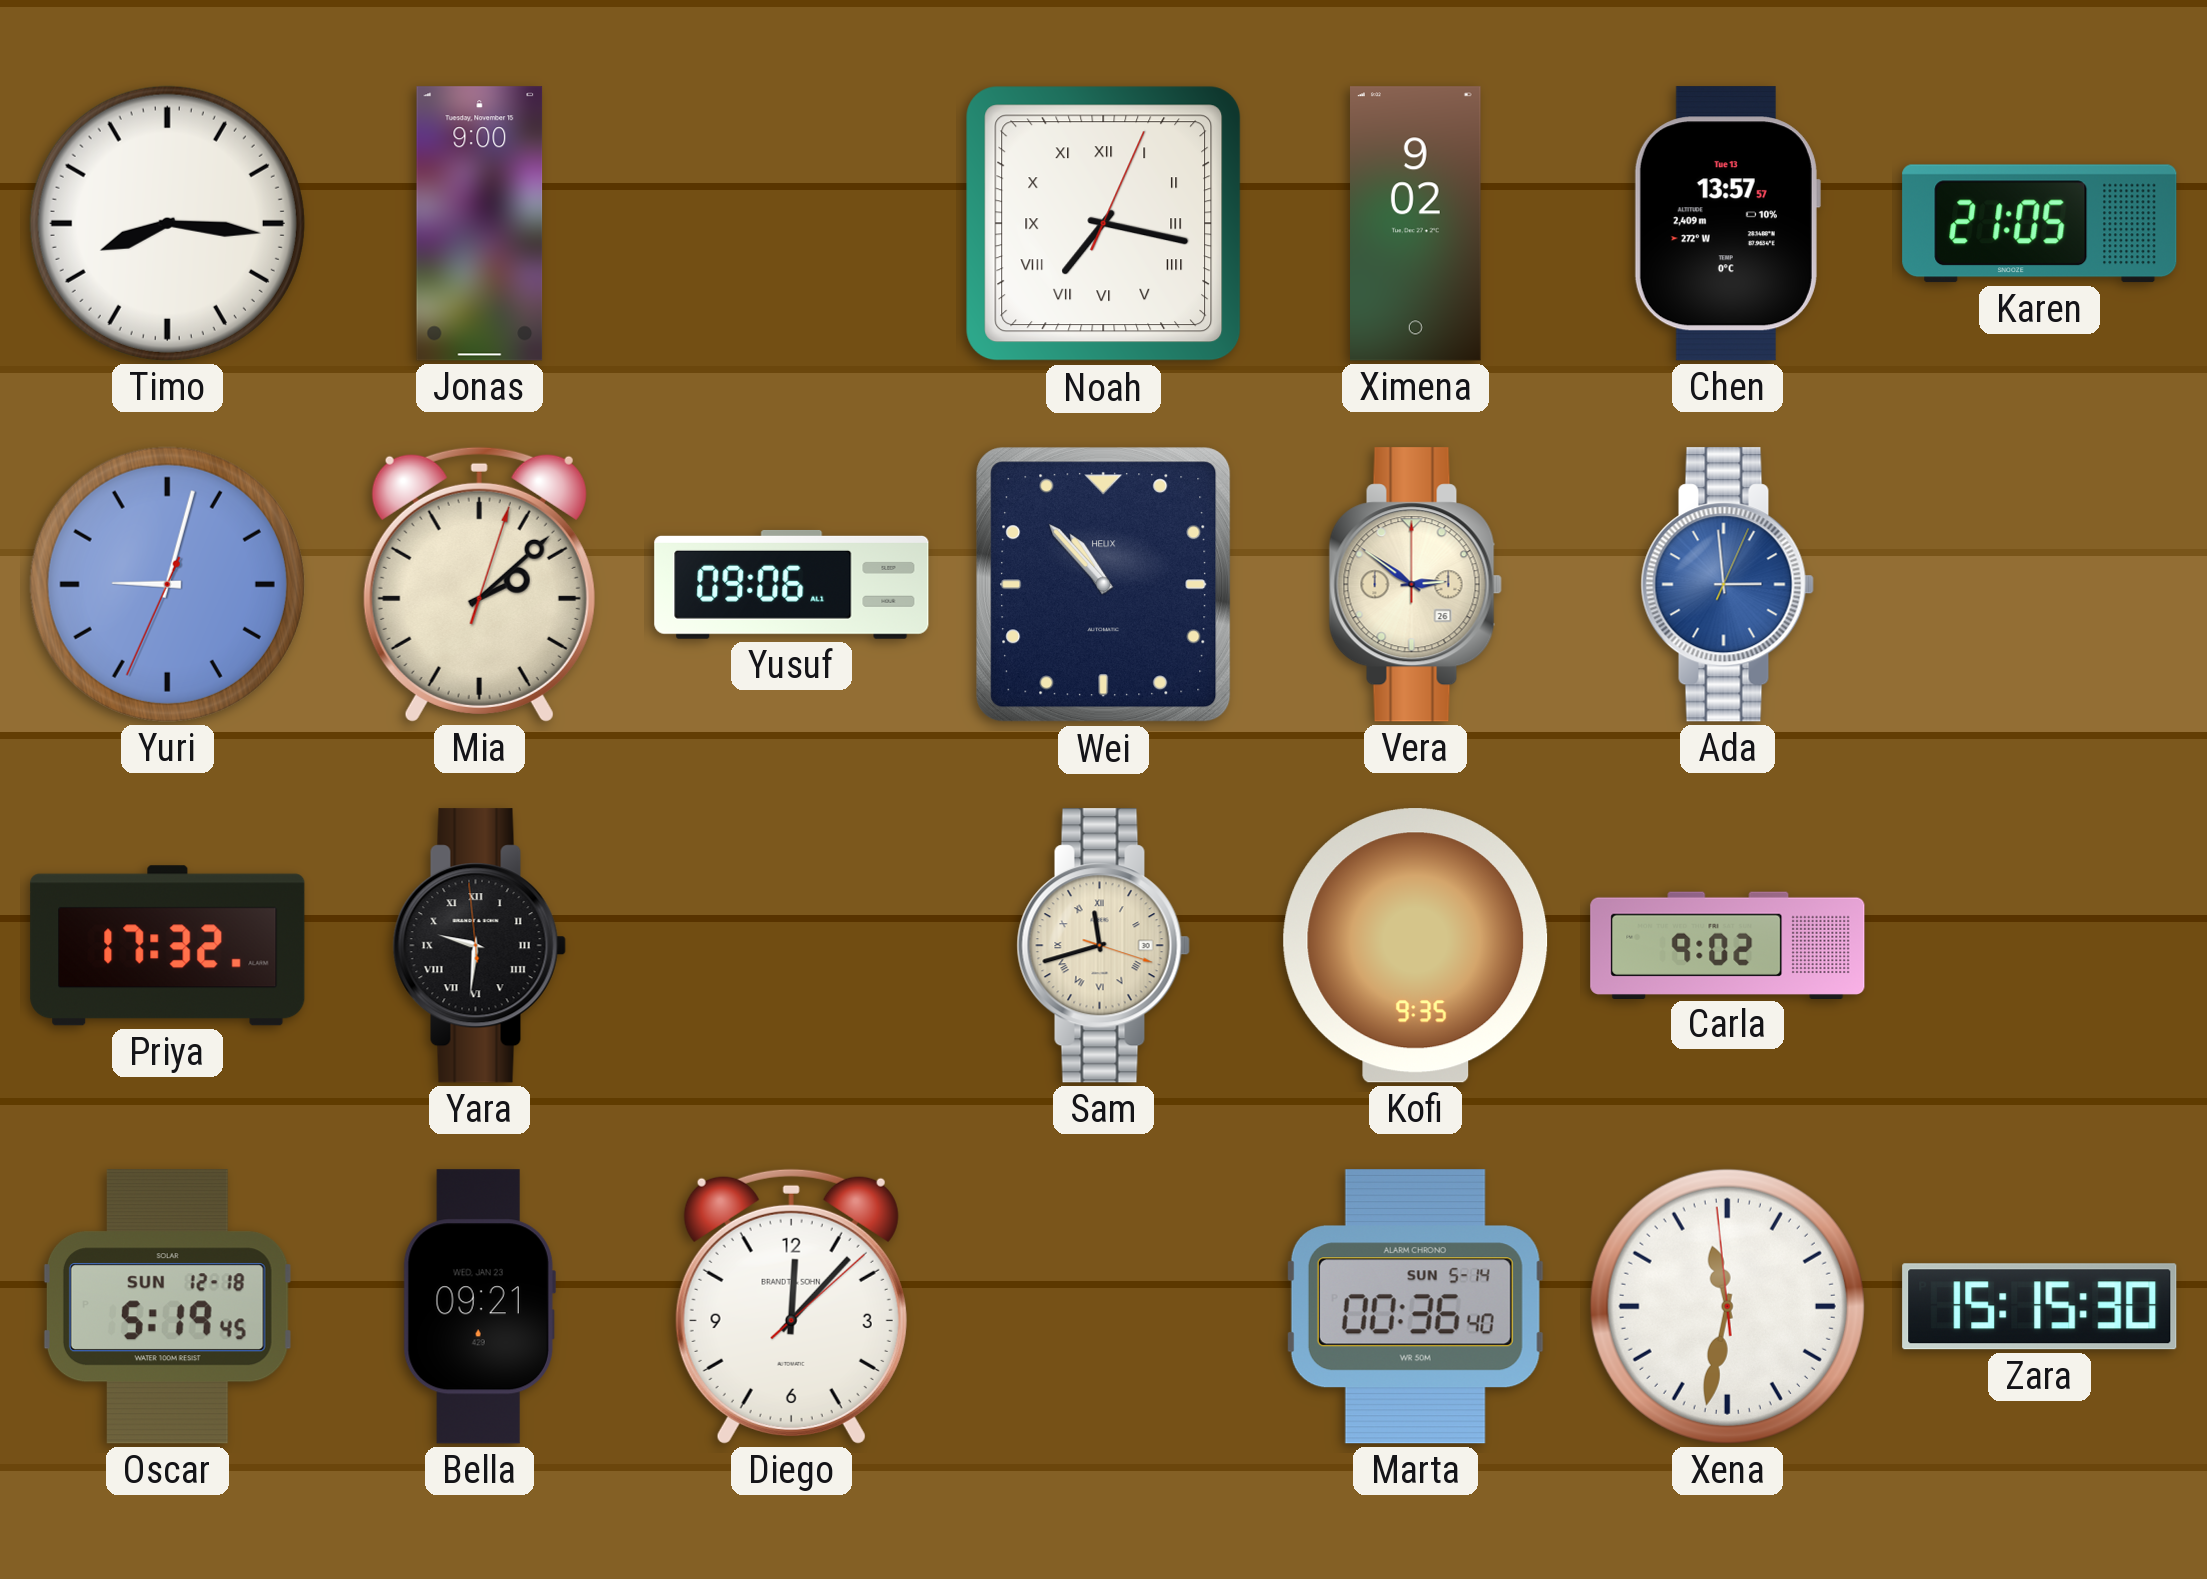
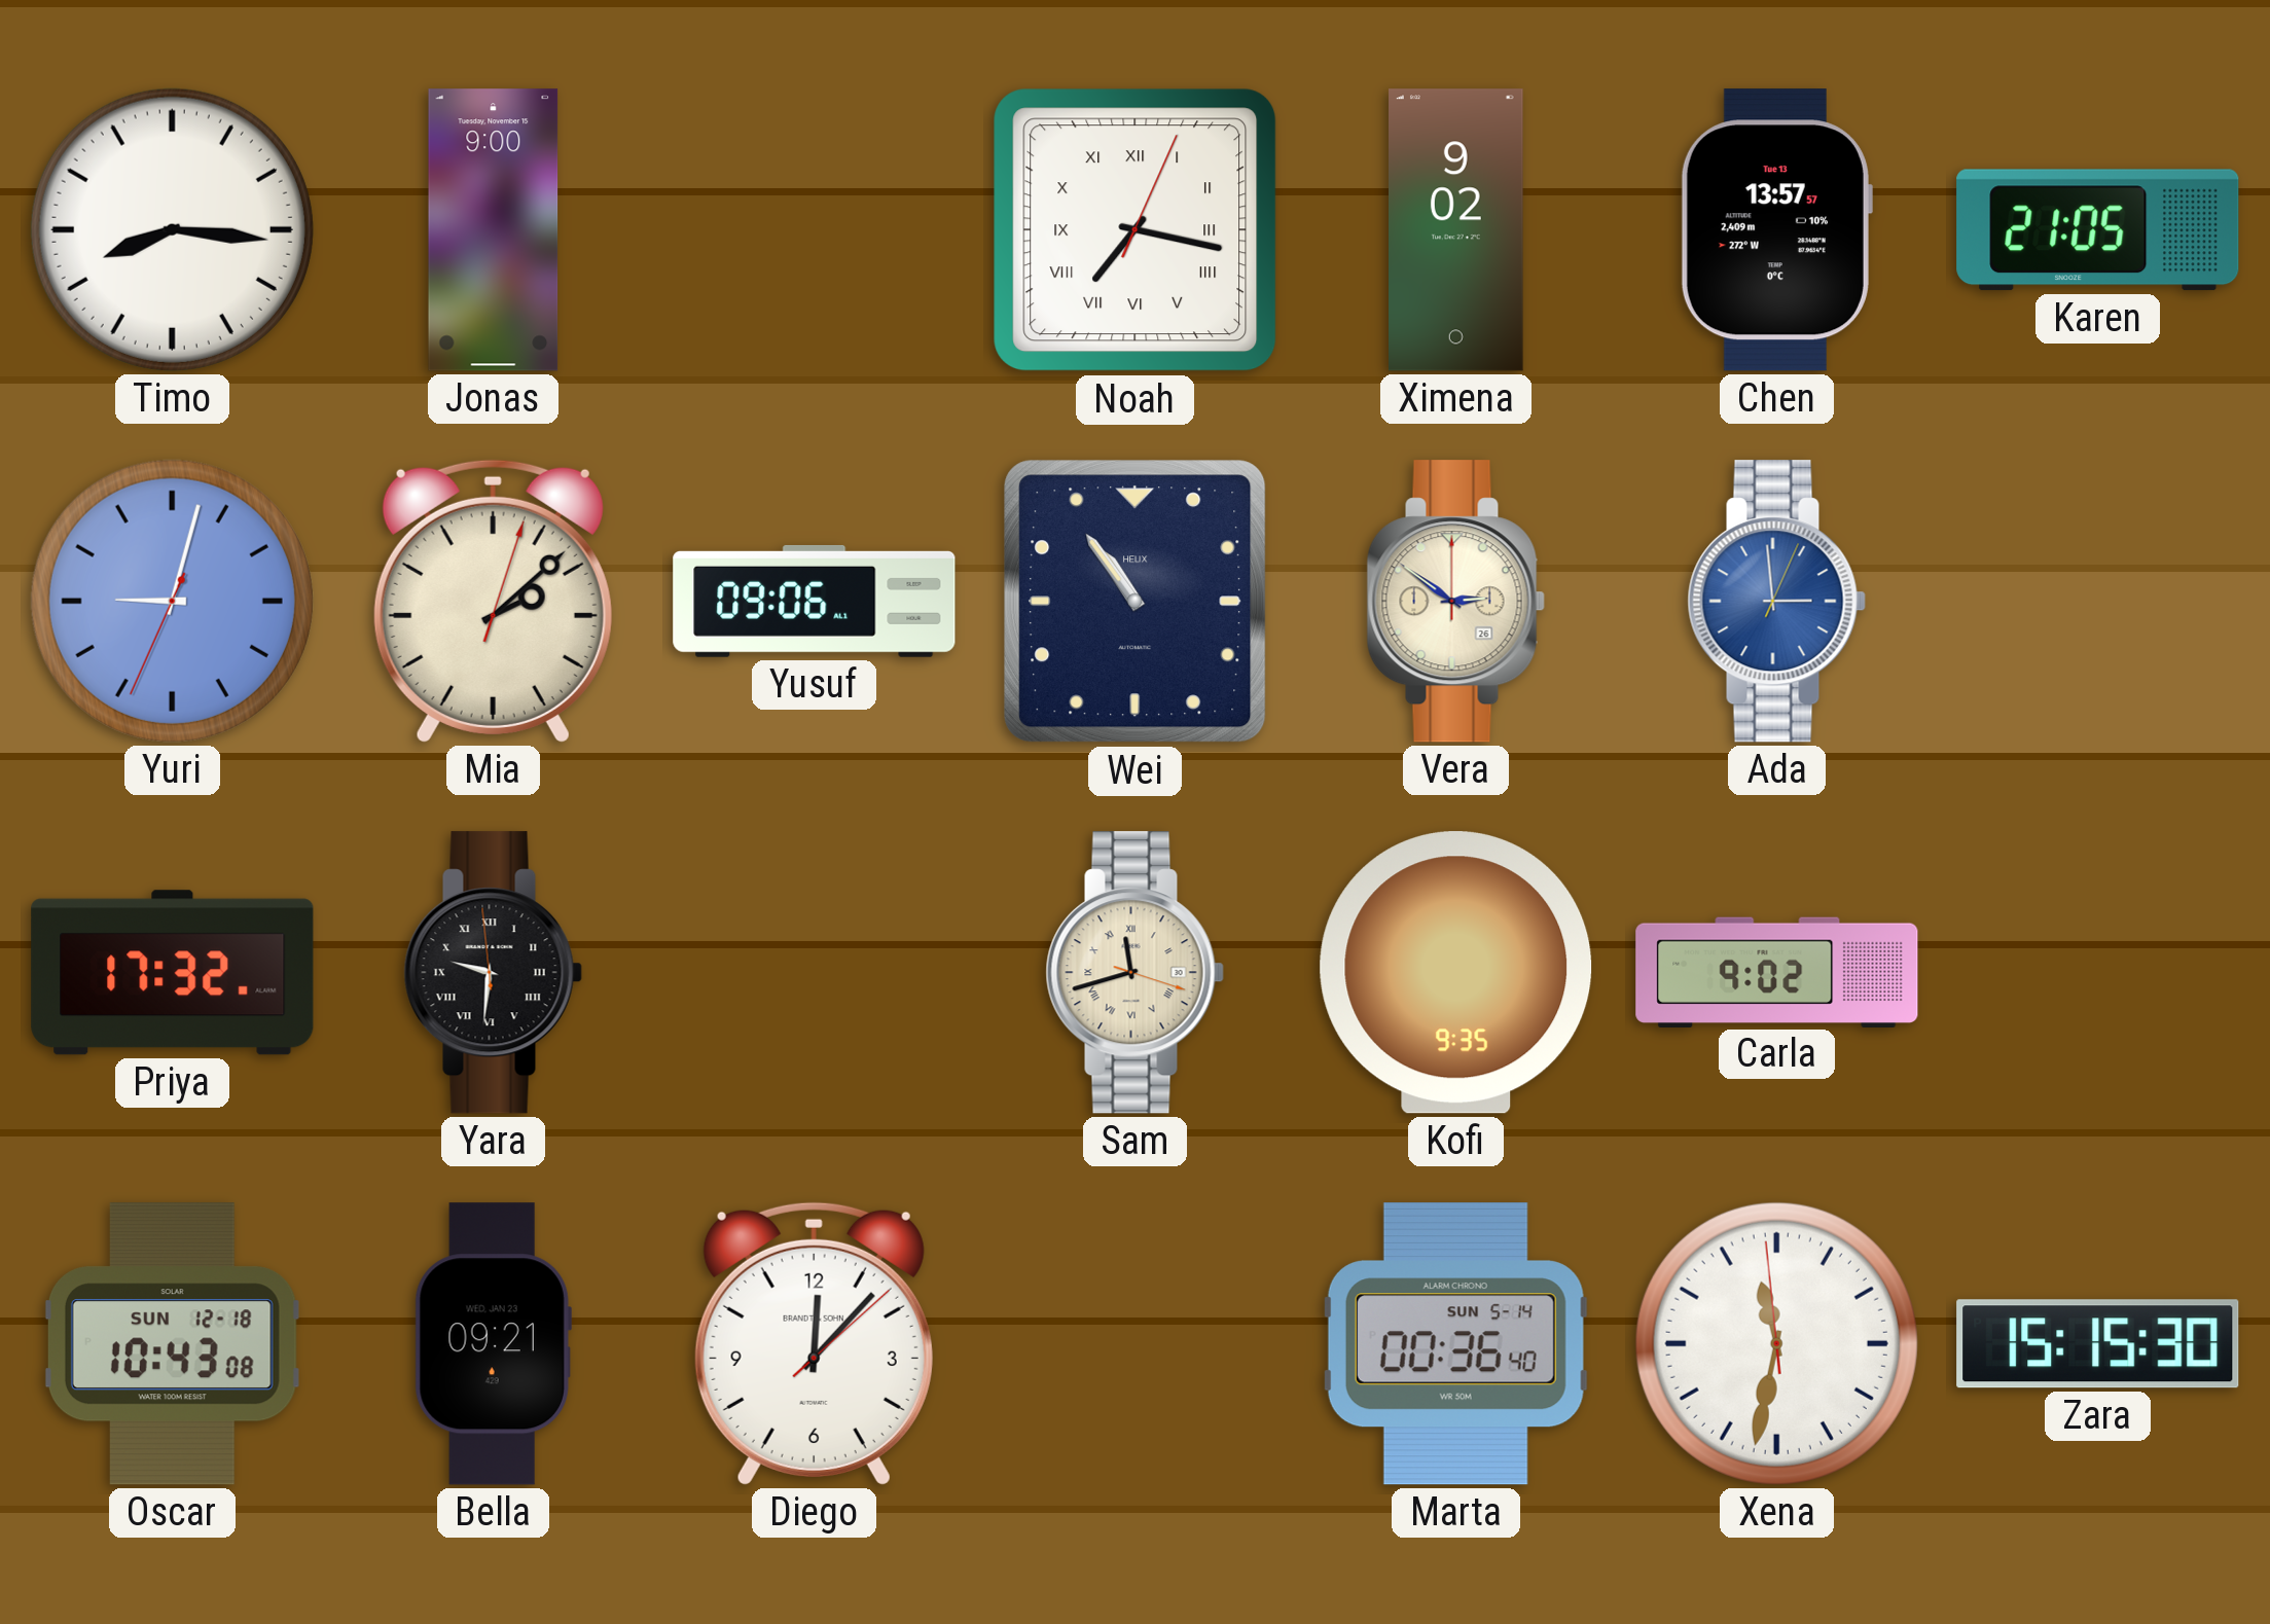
Wei: 10:53 -> 10:54
Oscar: 5:19 -> 10:43
